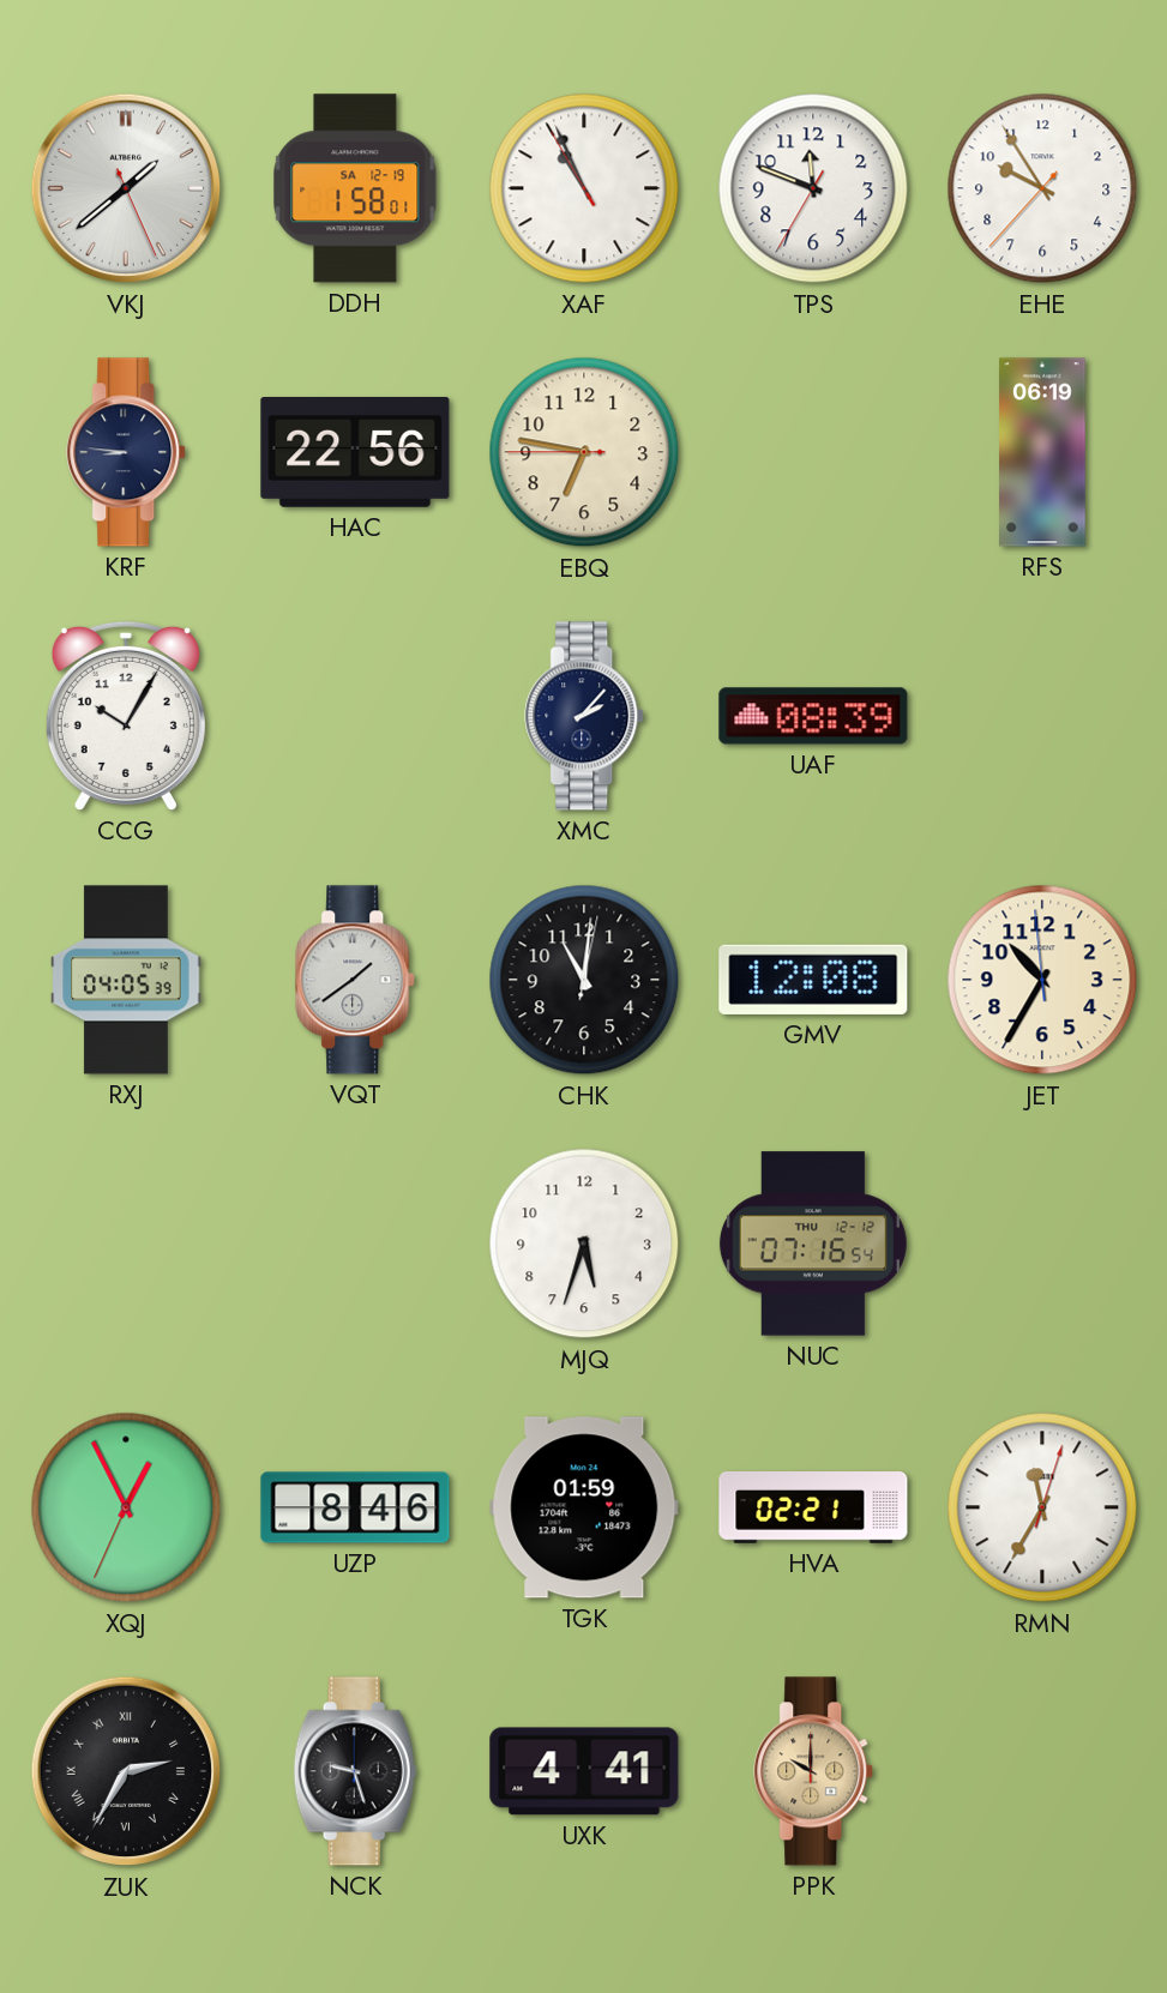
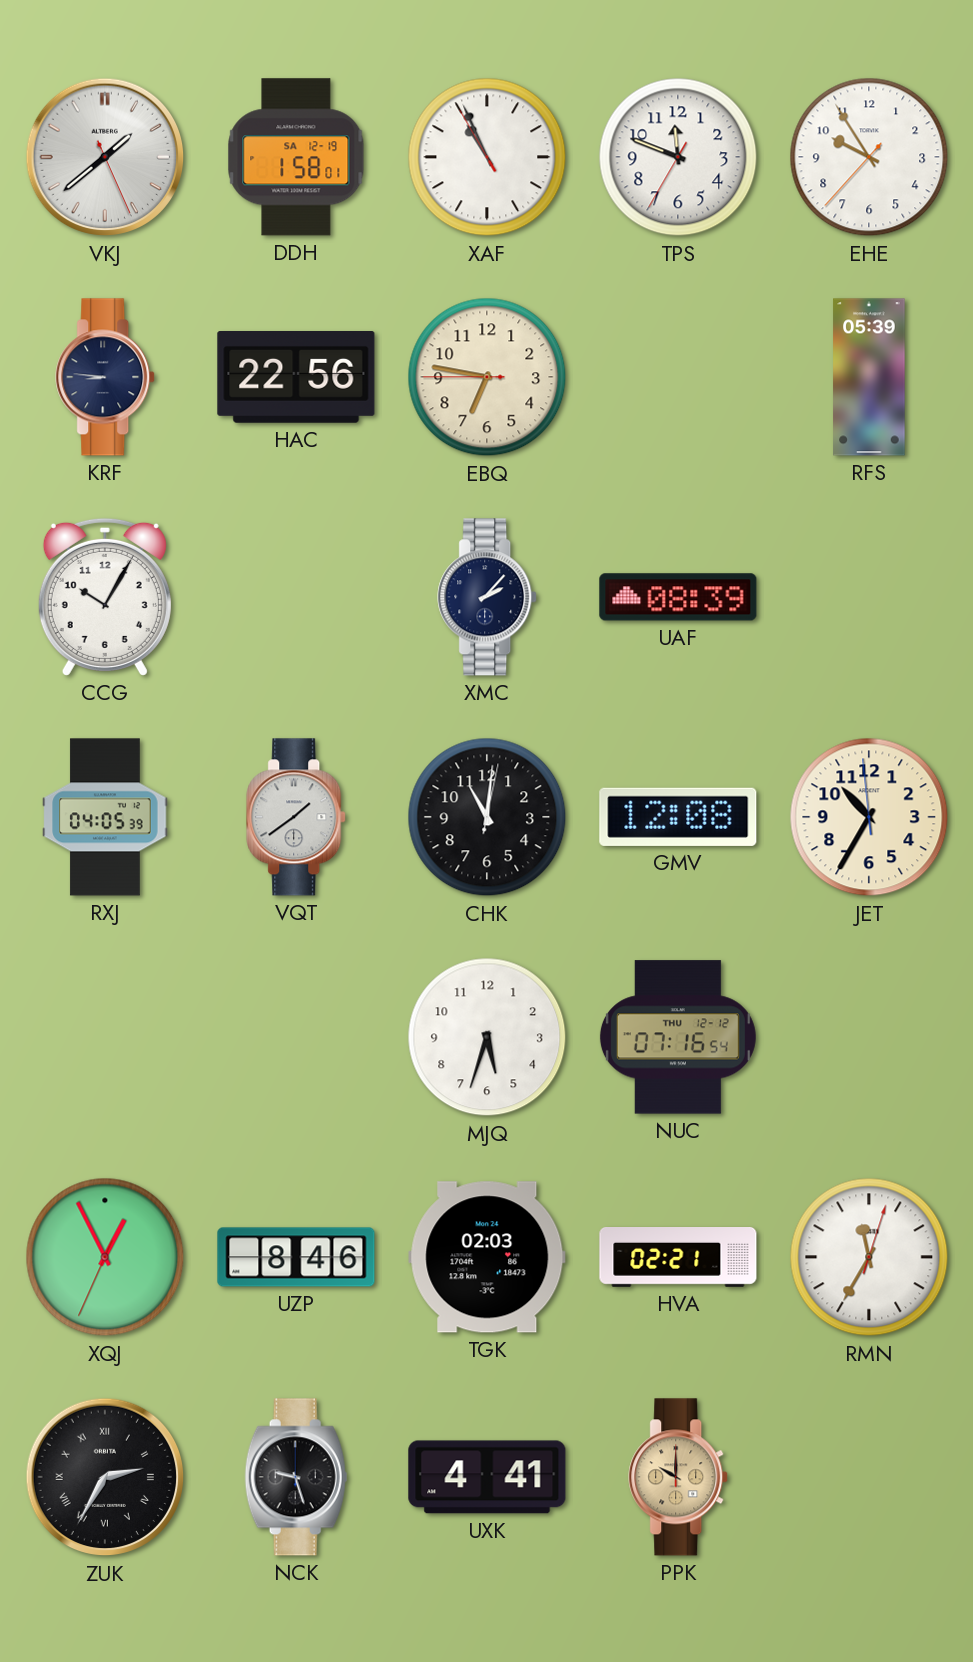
RFS: 06:19 -> 05:39
TGK: 01:59 -> 02:03
